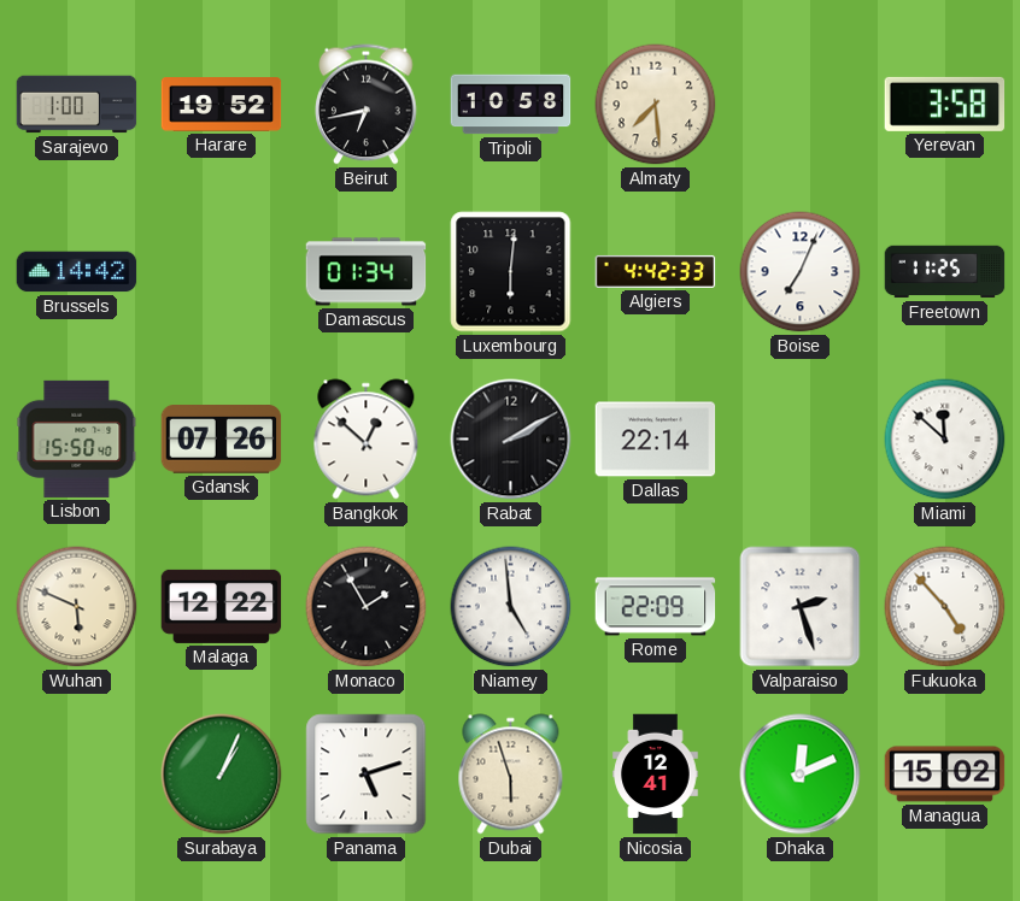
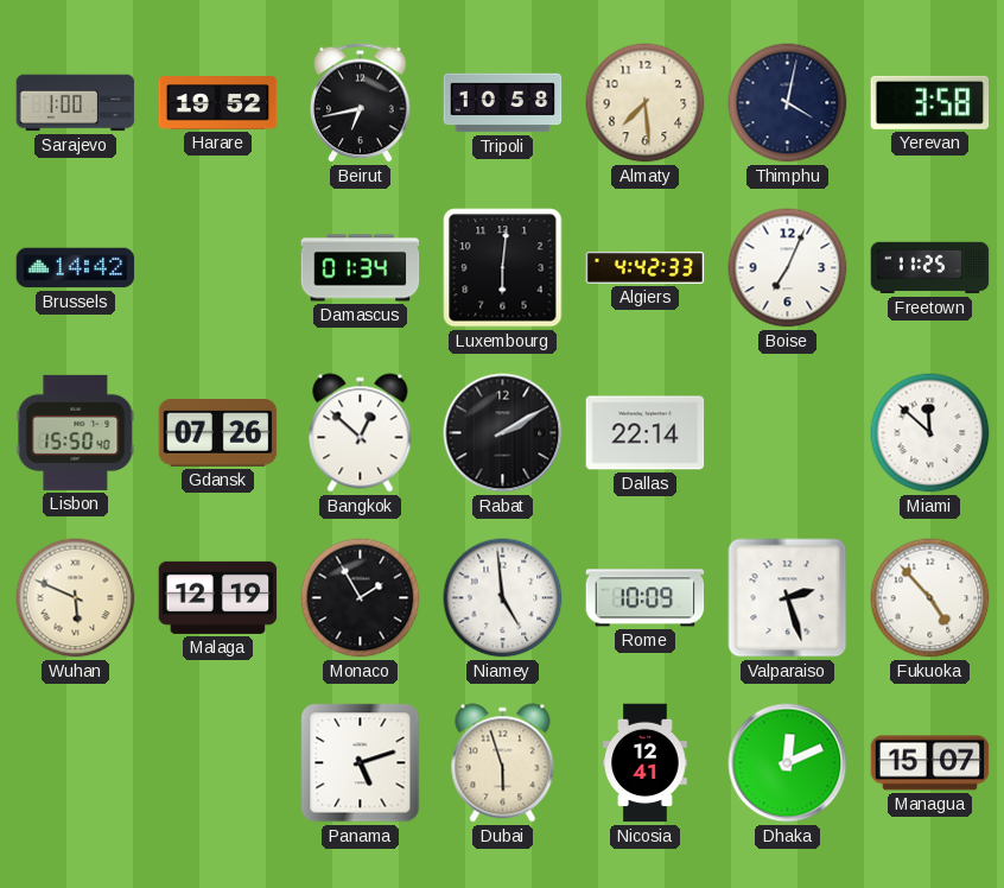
Thimphu: none -> 4:02
Malaga: 12:22 -> 12:19
Rome: 22:09 -> 10:09
Surabaya: 1:04 -> none
Managua: 15:02 -> 15:07
